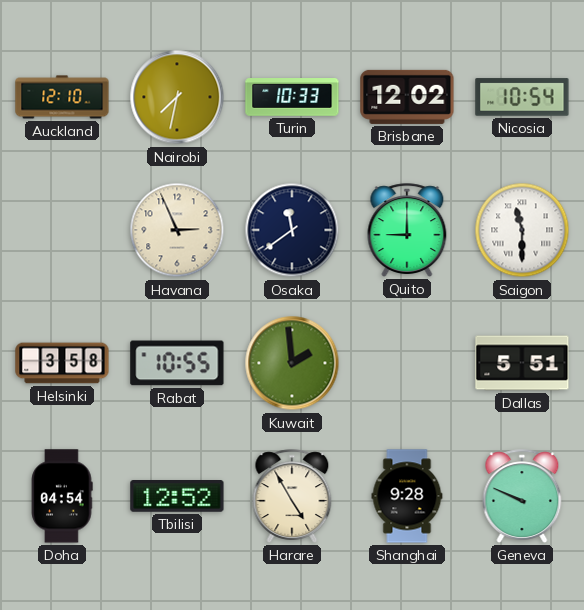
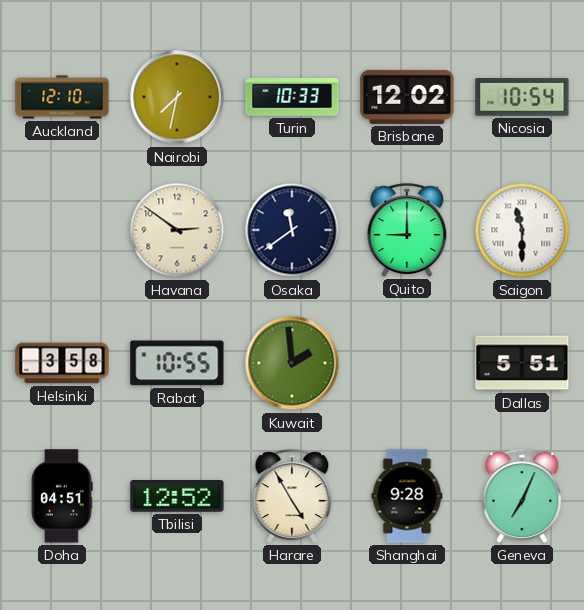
Havana: 2:56 -> 2:51
Doha: 04:54 -> 04:51
Geneva: 9:49 -> 7:04
